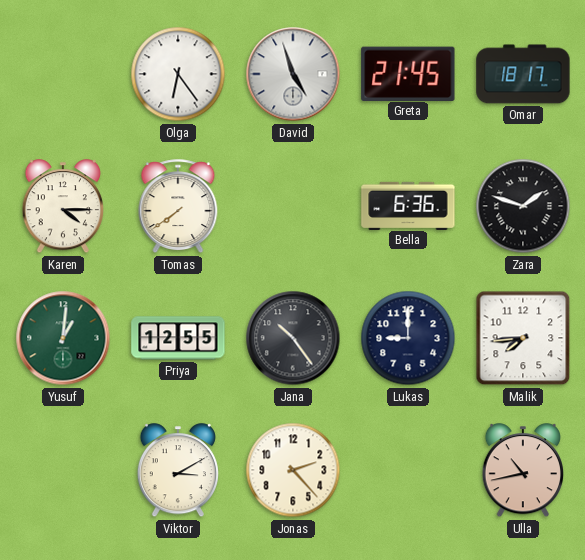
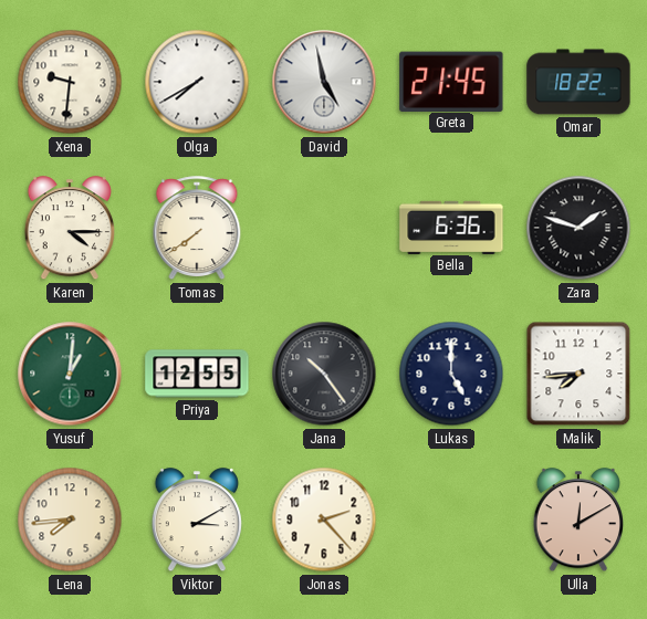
Xena: none -> 9:31
Olga: 6:24 -> 7:40
David: 4:57 -> 4:58
Omar: 18:17 -> 18:22
Lukas: 9:00 -> 5:00
Lena: none -> 7:44
Ulla: 10:43 -> 12:10
